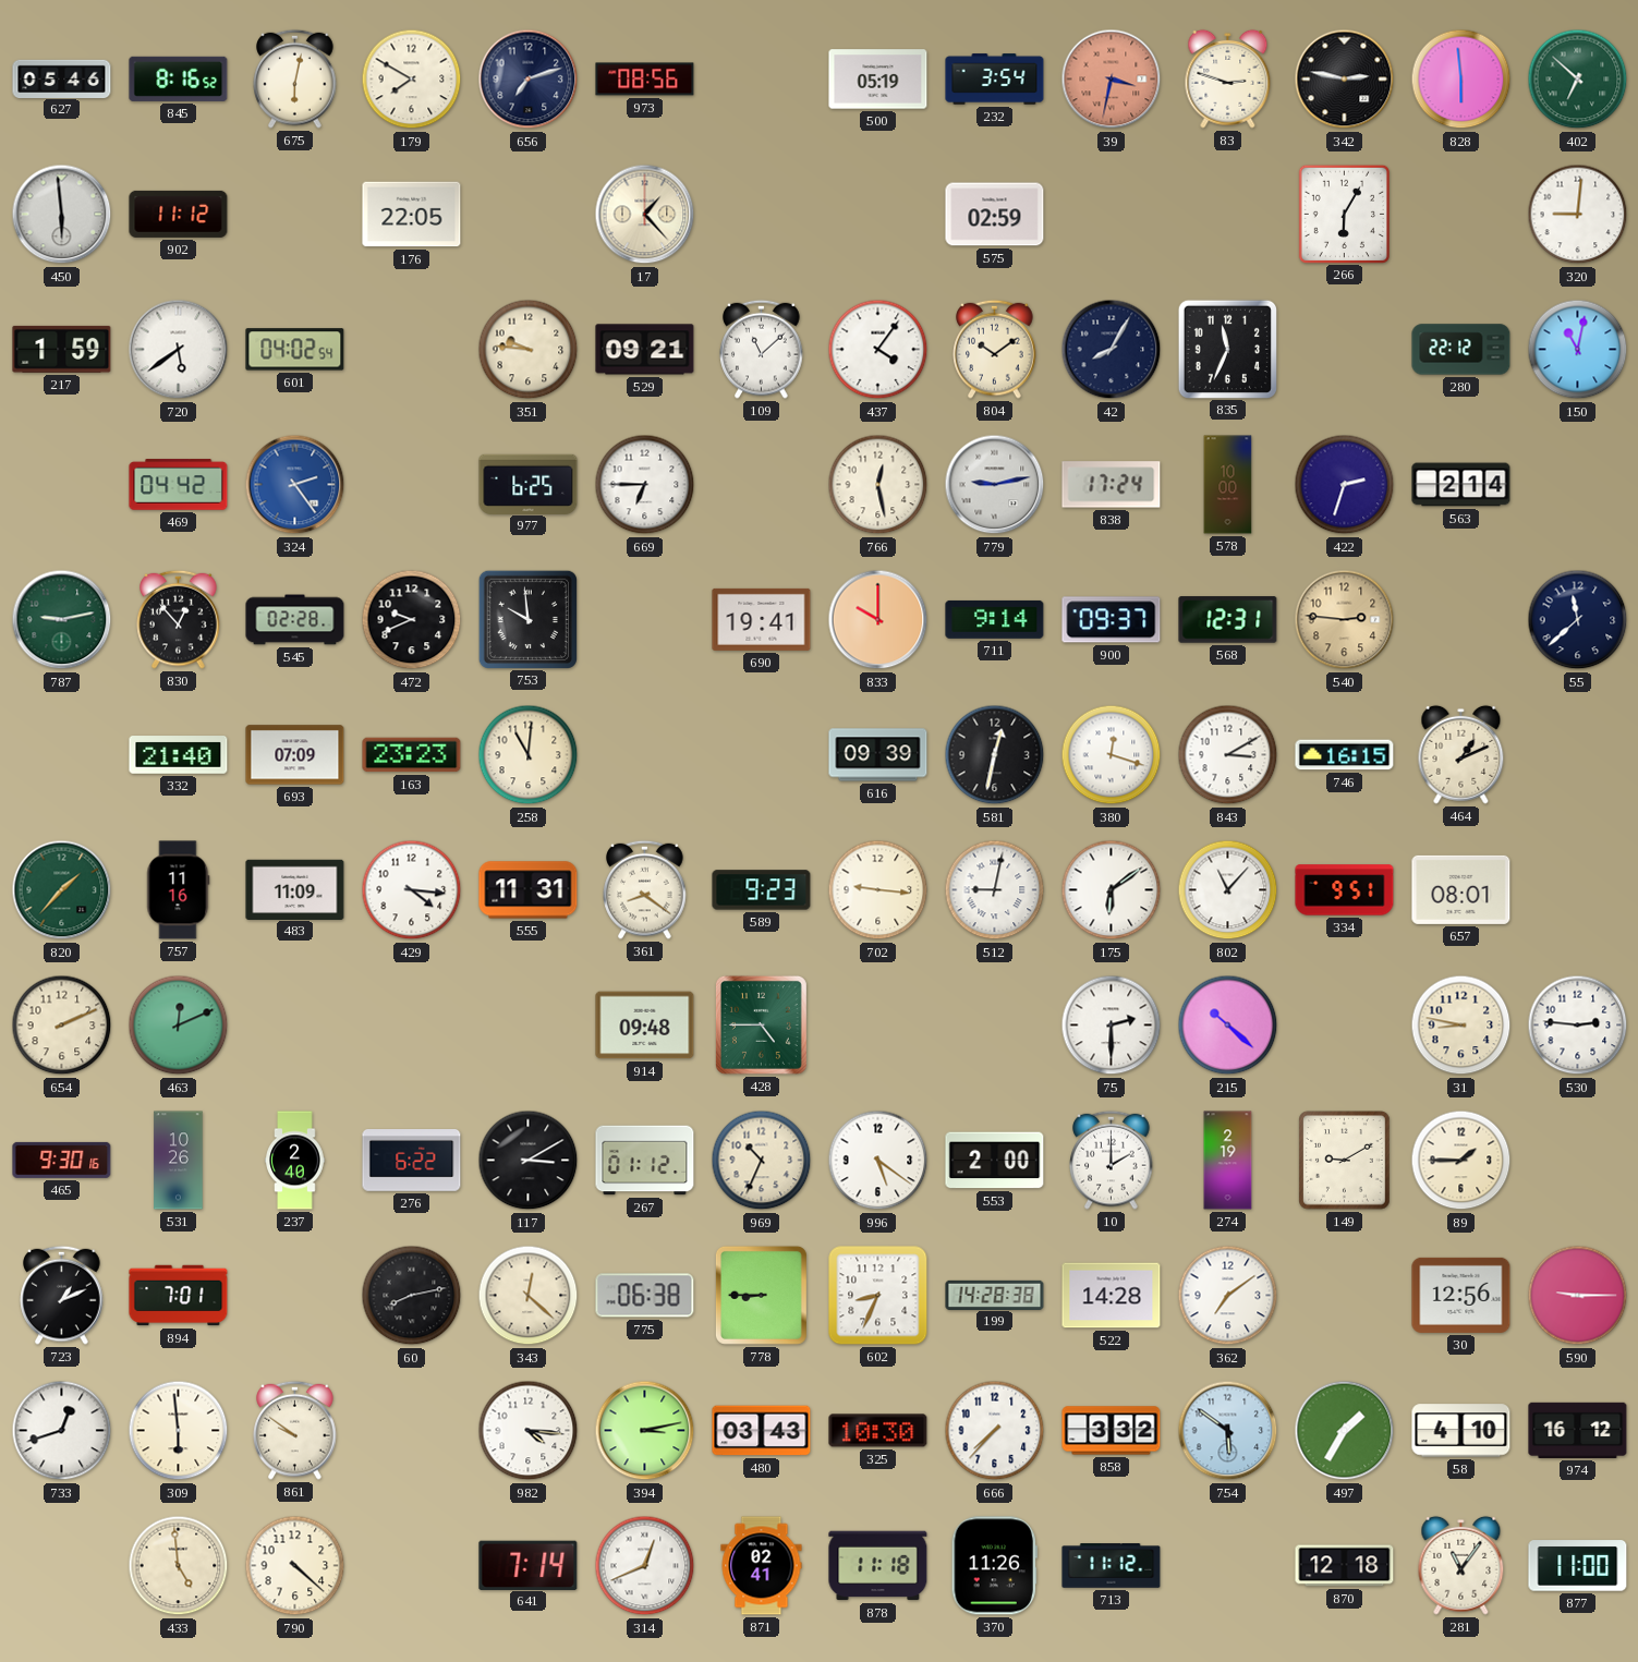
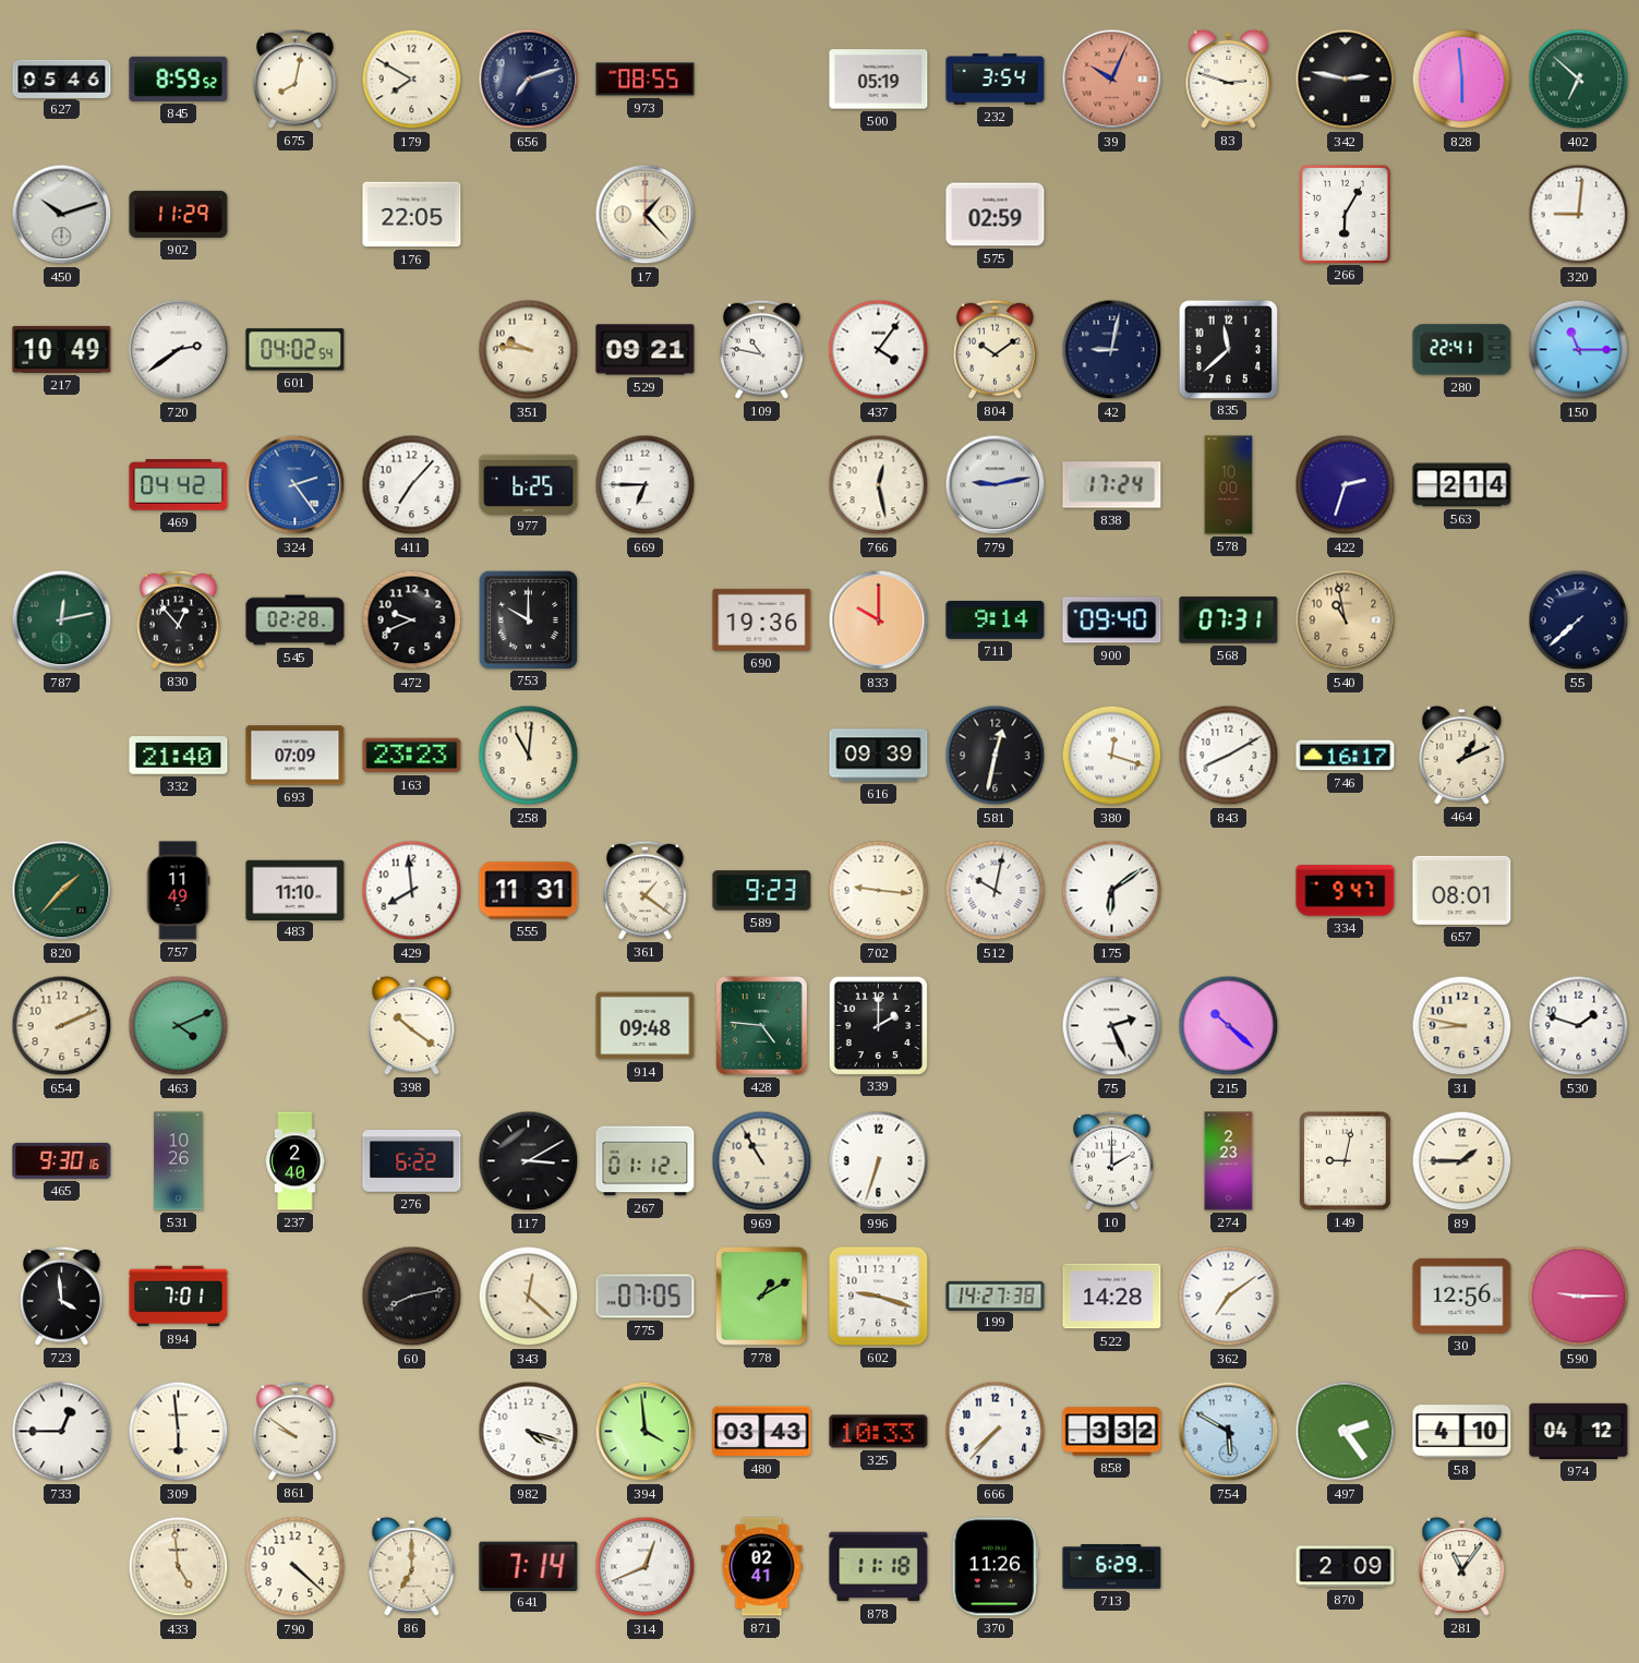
845: 8:16 -> 8:59
675: 6:02 -> 8:02
973: 08:56 -> 08:55
39: 3:32 -> 10:04
450: 5:59 -> 10:12
902: 11:12 -> 11:29
217: 1:59 -> 10:49
720: 5:39 -> 2:39
109: 11:08 -> 10:47
42: 8:05 -> 9:02
835: 11:34 -> 11:38
280: 22:12 -> 22:41
150: 11:02 -> 11:15
411: none -> 7:07
787: 9:13 -> 12:13
753: 9:59 -> 10:00
690: 19:41 -> 19:36
900: 09:37 -> 09:40
568: 12:31 -> 07:31
540: 2:46 -> 10:58
55: 11:38 -> 7:38
843: 3:10 -> 8:10
746: 16:15 -> 16:17
757: 11:16 -> 11:49
483: 11:09 -> 11:10
429: 4:16 -> 7:59
361: 8:21 -> 1:21
512: 9:02 -> 10:02
802: 11:07 -> none
334: 9:51 -> 9:47
463: 12:11 -> 4:11
398: none -> 10:21
428: 4:45 -> 4:46
339: none -> 2:00
75: 2:30 -> 2:26
530: 2:46 -> 1:48
969: 10:34 -> 10:55
996: 5:21 -> 6:33
553: 2:00 -> none
274: 2:19 -> 2:23
149: 9:10 -> 9:02
723: 1:11 -> 3:59
775: 06:38 -> 07:05
778: 8:45 -> 1:10
602: 8:34 -> 9:18
199: 14:28 -> 14:27
733: 12:42 -> 12:45
982: 4:16 -> 4:18
394: 3:13 -> 3:59
325: 10:30 -> 10:33
754: 5:51 -> 5:50
497: 1:35 -> 2:24
974: 16:12 -> 04:12
86: none -> 7:00
713: 11:12 -> 6:29
870: 12:18 -> 2:09
877: 11:00 -> none
